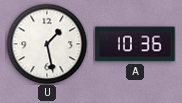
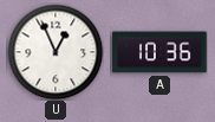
U: 1:28 -> 12:56
